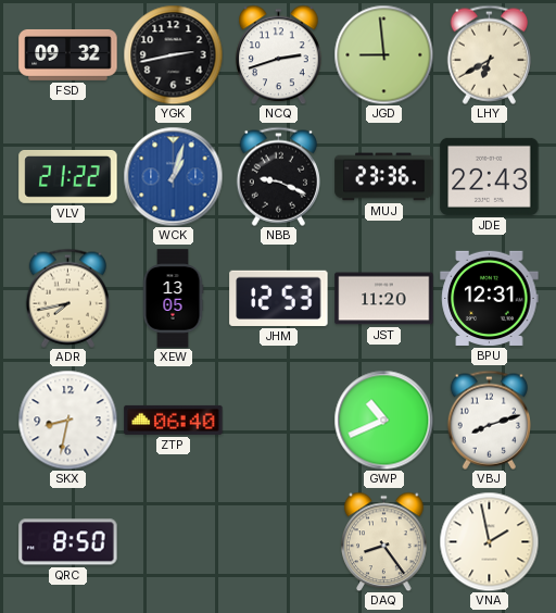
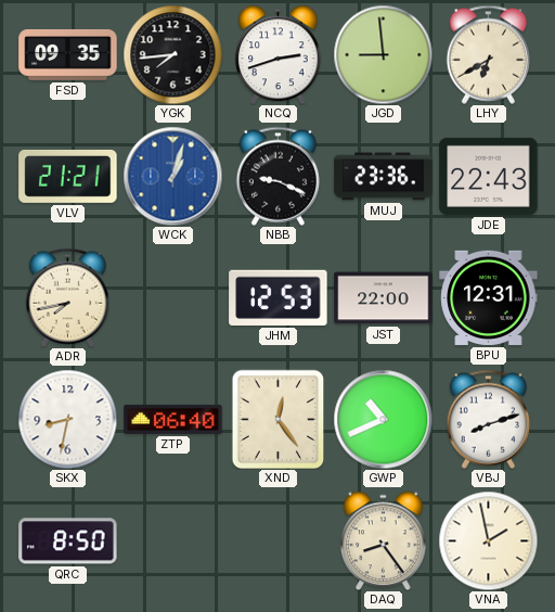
FSD: 09:32 -> 09:35
YGK: 2:43 -> 7:44
VLV: 21:22 -> 21:21
XEW: 13:05 -> none
JST: 11:20 -> 22:00
XND: none -> 12:24
